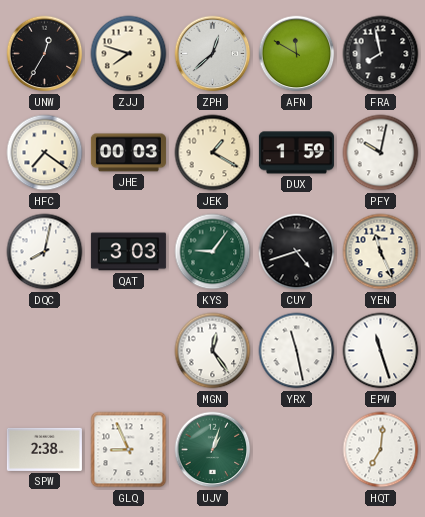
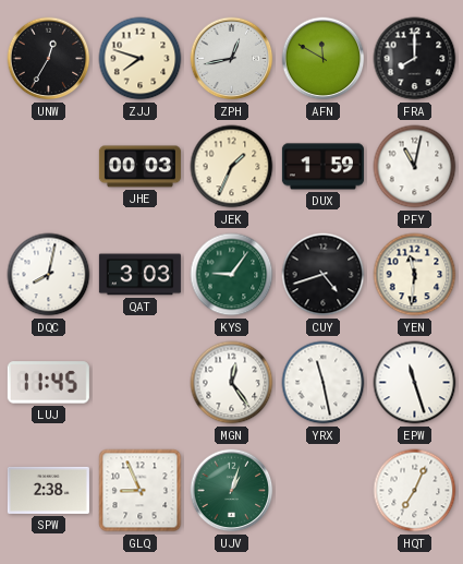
ZPH: 12:38 -> 12:43
FRA: 7:58 -> 8:00
HFC: 7:21 -> none
JEK: 1:20 -> 1:34
PFY: 10:02 -> 11:02
YEN: 11:26 -> 11:31
LUJ: none -> 11:45
HQT: 7:01 -> 7:04
